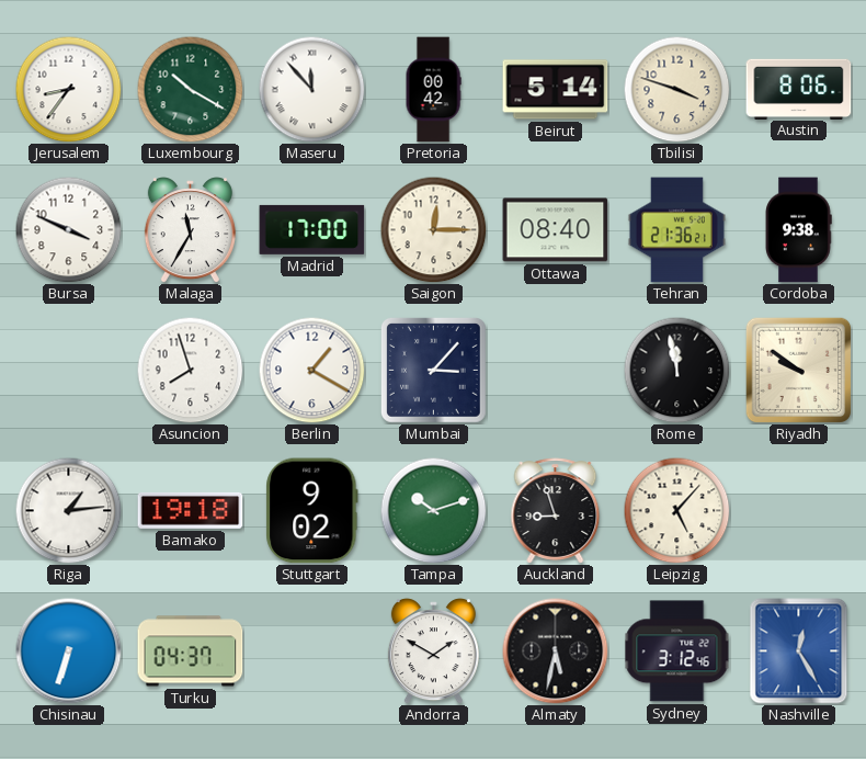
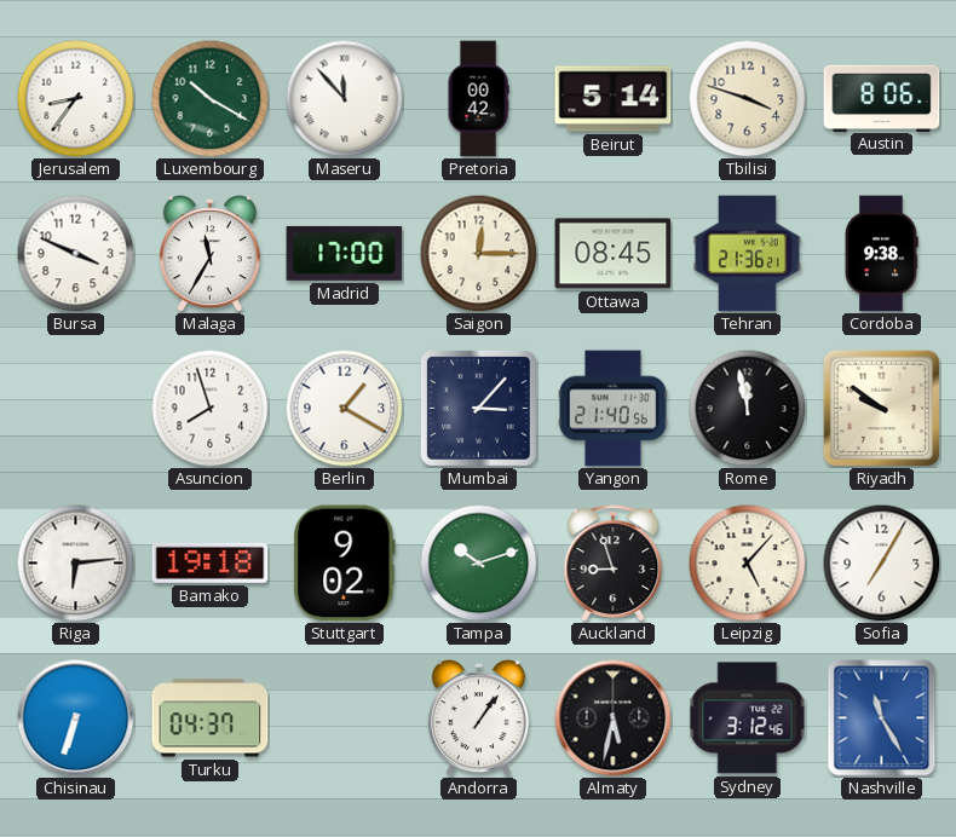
Ottawa: 08:40 -> 08:45
Yangon: none -> 21:40
Riga: 1:14 -> 6:14
Sofia: none -> 7:05
Andorra: 1:50 -> 1:06
Nashville: 12:25 -> 11:25
